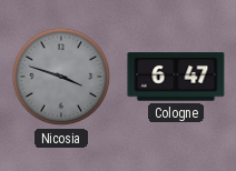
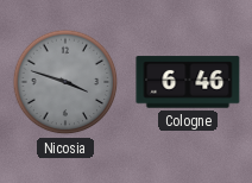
Cologne: 6:47 -> 6:46
